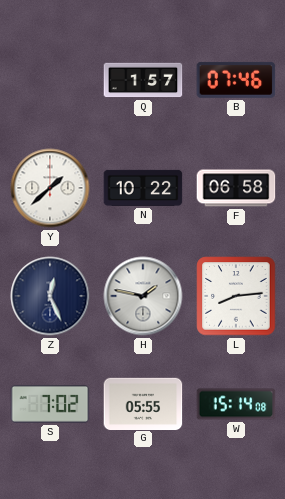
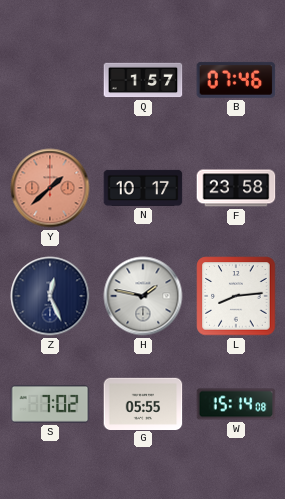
Y dial: white -> salmon
N: 10:22 -> 10:17
F: 06:58 -> 23:58
